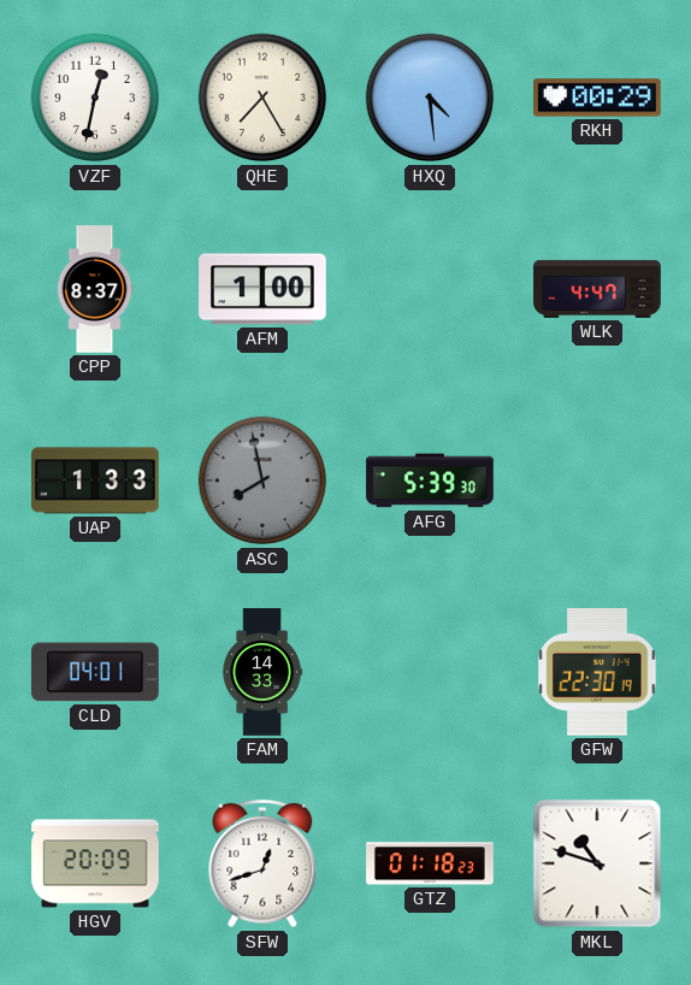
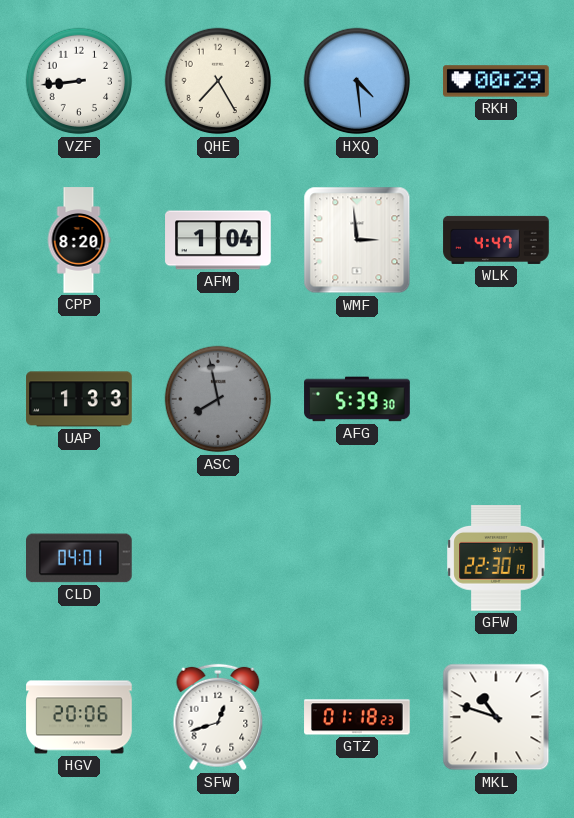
VZF: 12:32 -> 8:44
CPP: 8:37 -> 8:20
AFM: 1:00 -> 1:04
WMF: none -> 2:59
FAM: 14:33 -> none
HGV: 20:09 -> 20:06
